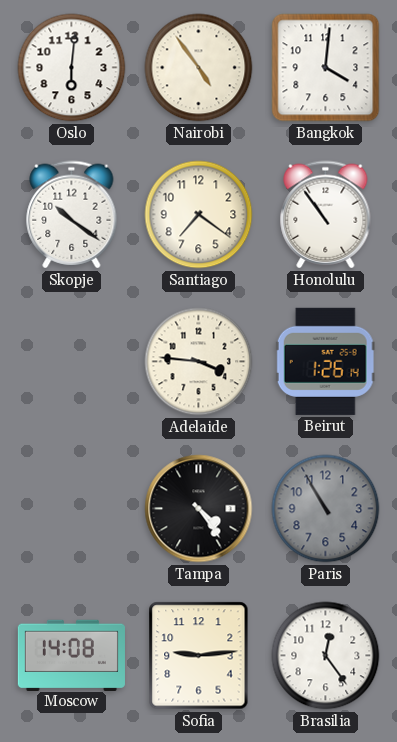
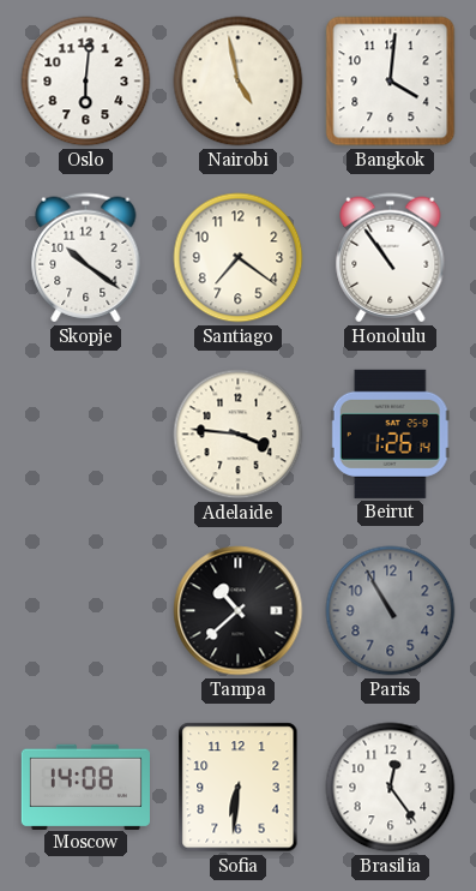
Nairobi: 4:54 -> 4:58
Tampa: 4:24 -> 10:38
Sofia: 9:14 -> 6:31
